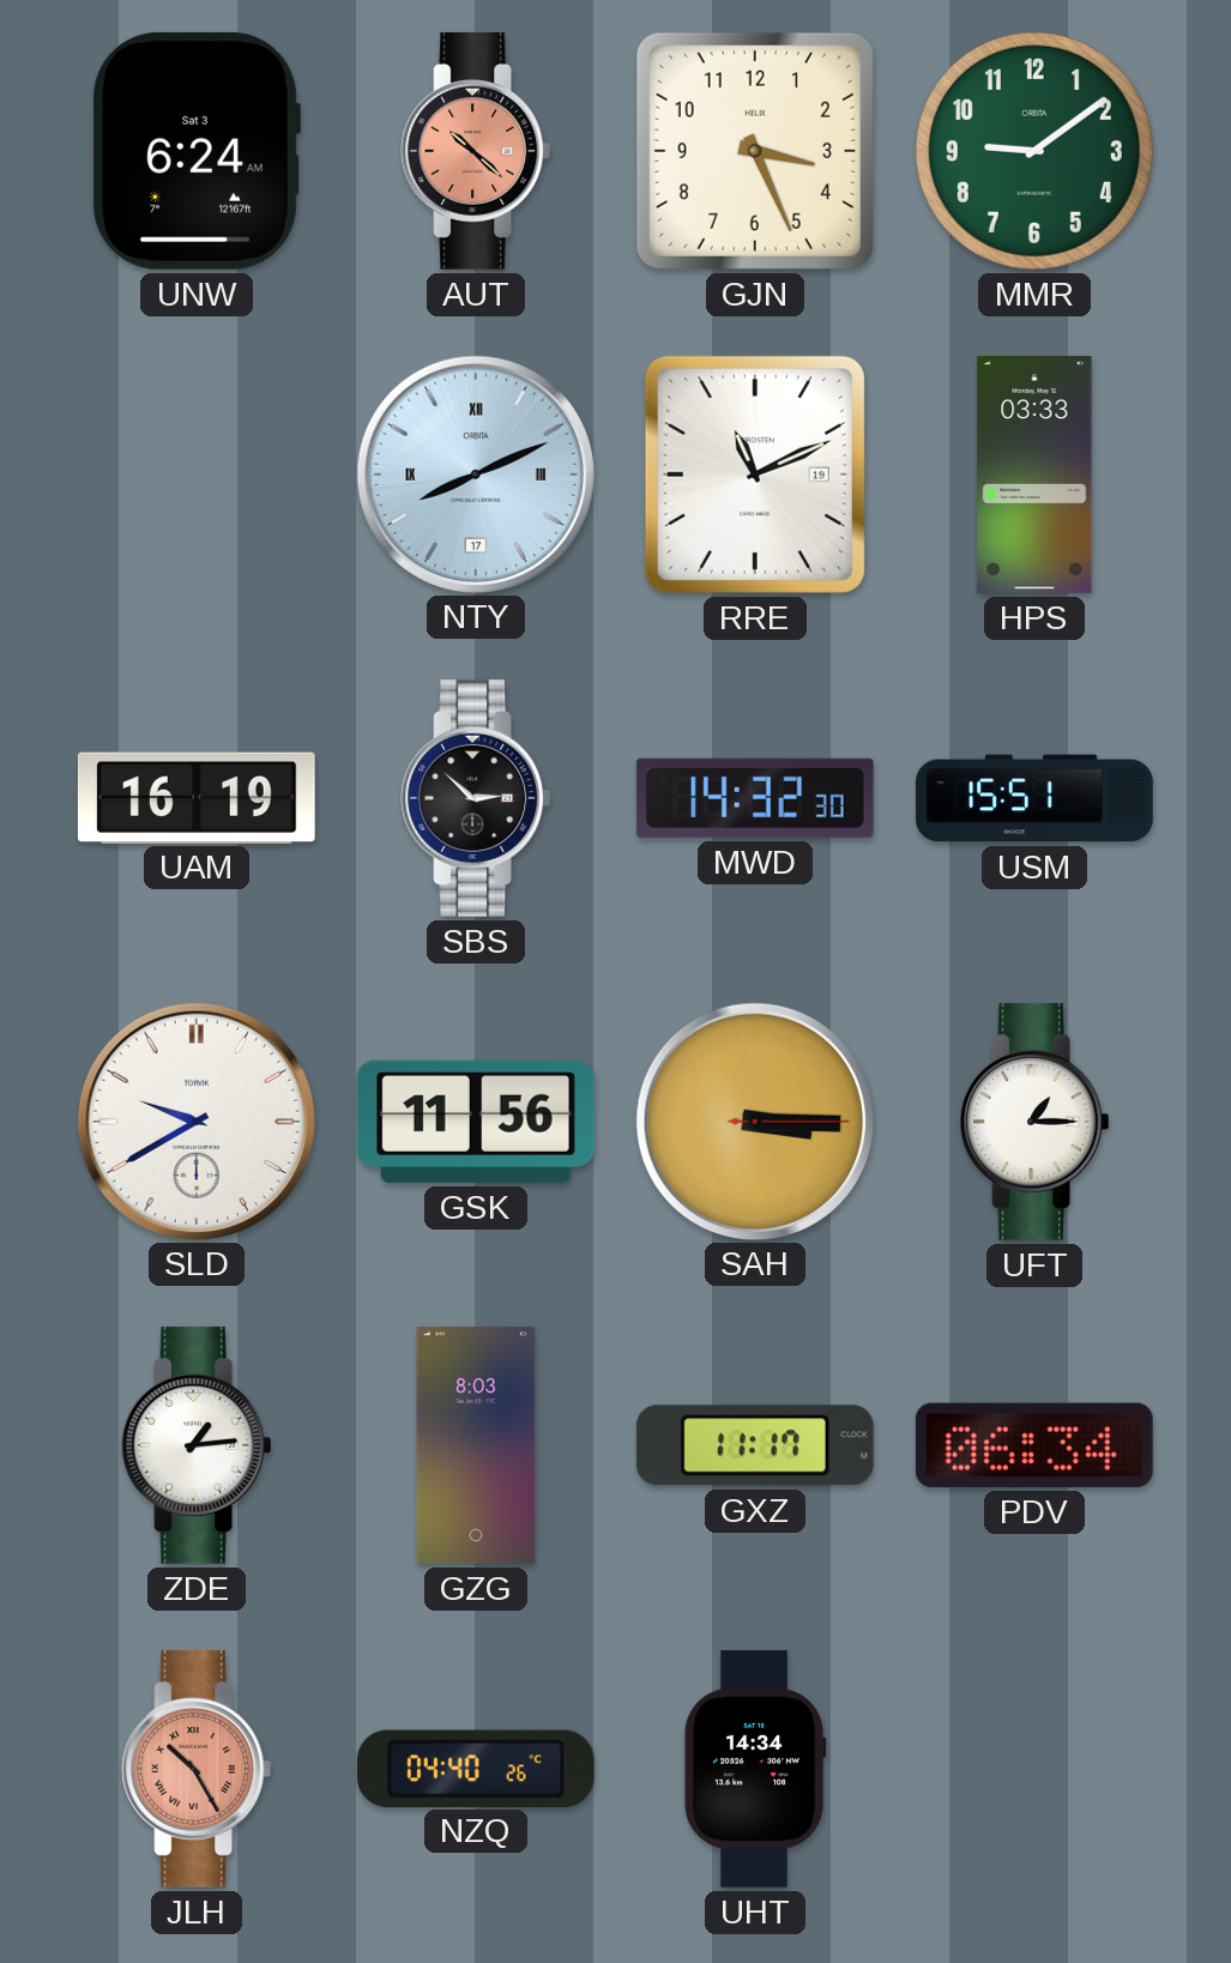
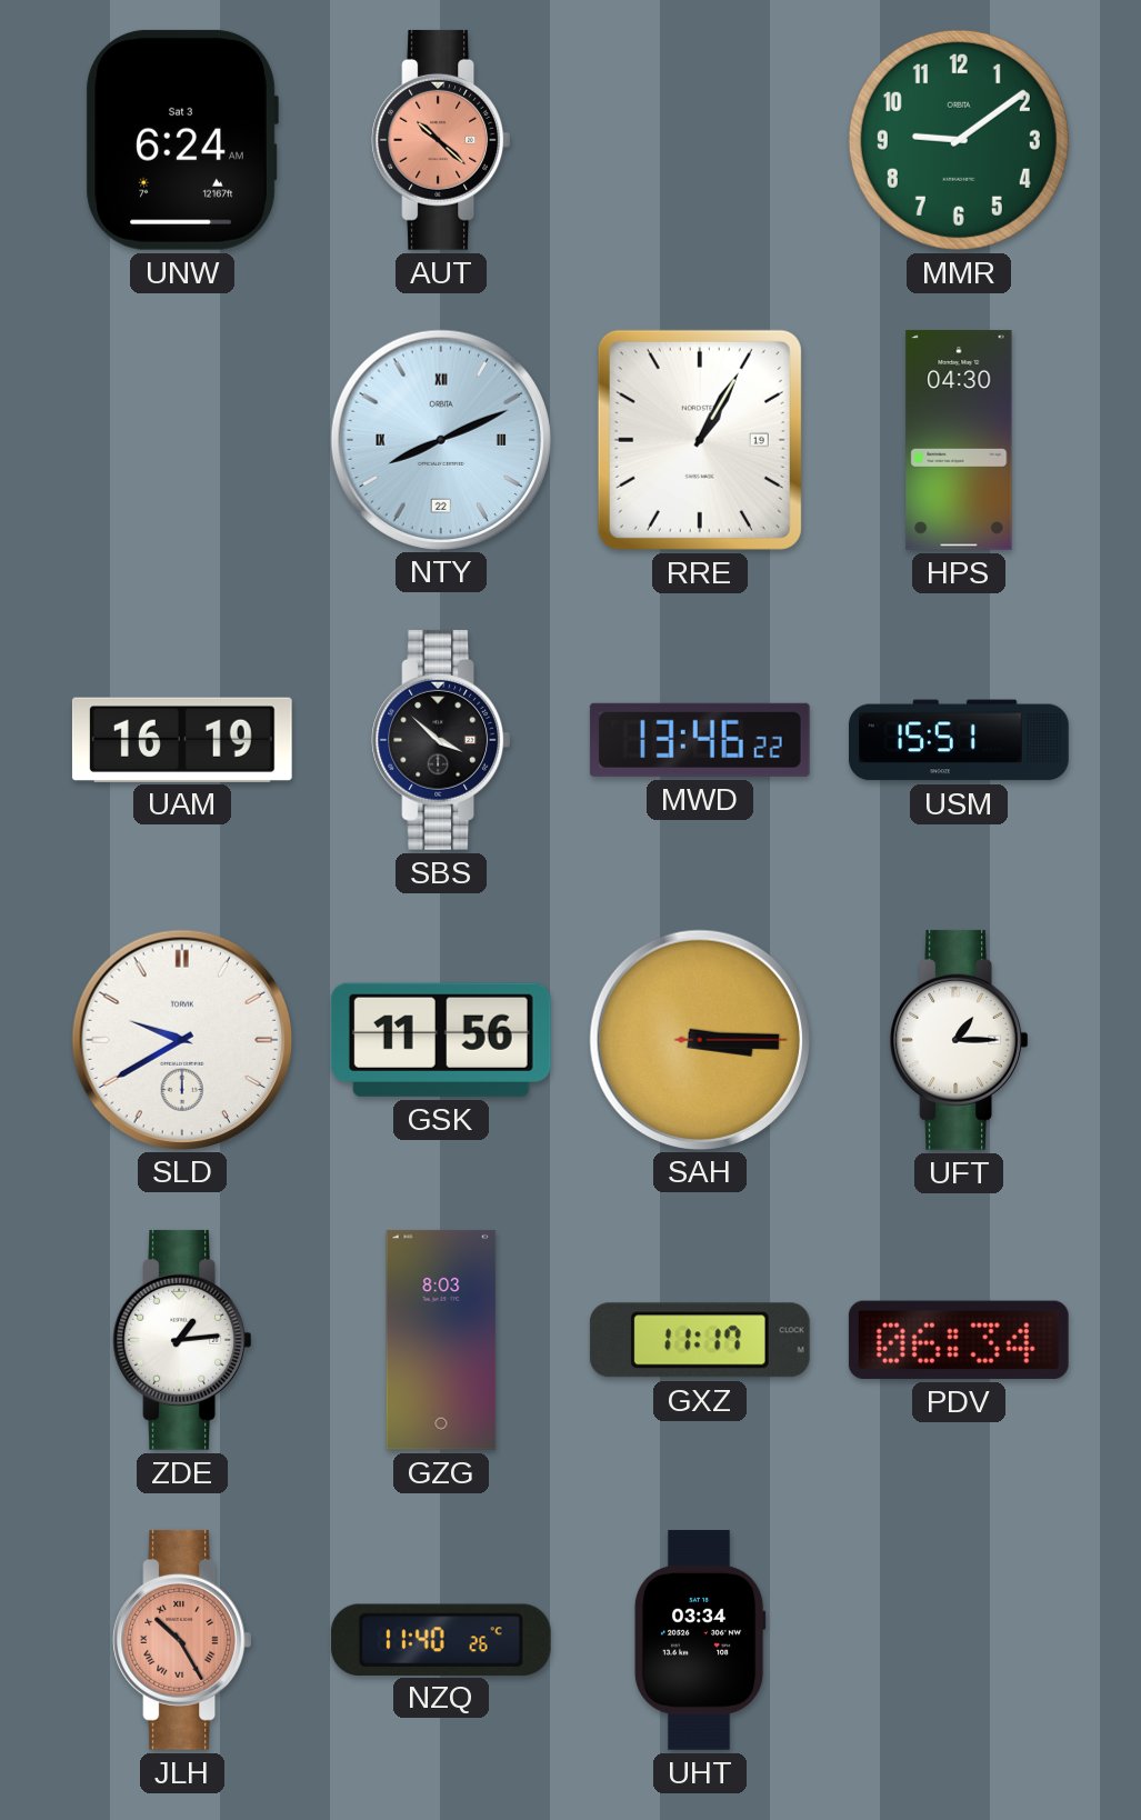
GJN: 3:26 -> none
NTY date: 17 -> 22
RRE: 11:11 -> 1:05
HPS: 03:33 -> 04:30
SBS: 2:52 -> 3:52
MWD: 14:32 -> 13:46
NZQ: 04:40 -> 11:40
UHT: 14:34 -> 03:34
